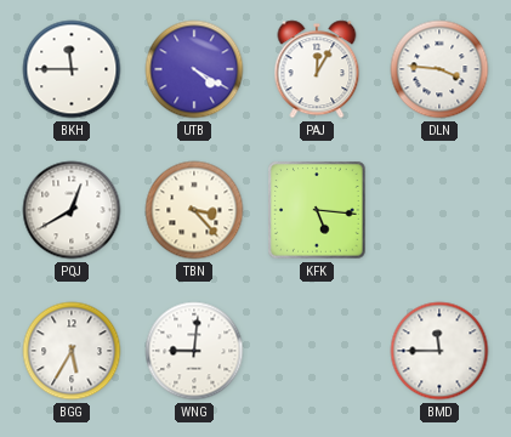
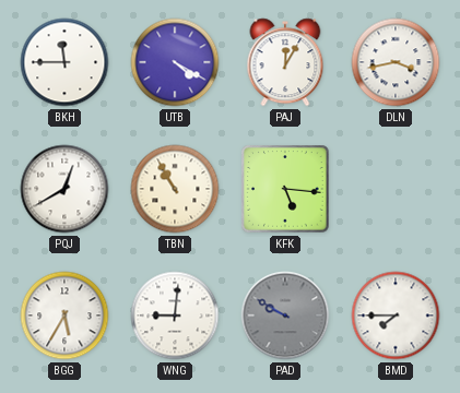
DLN: 3:46 -> 3:43
TBN: 3:23 -> 10:55
PAD: none -> 9:50
BMD: 11:45 -> 7:45
